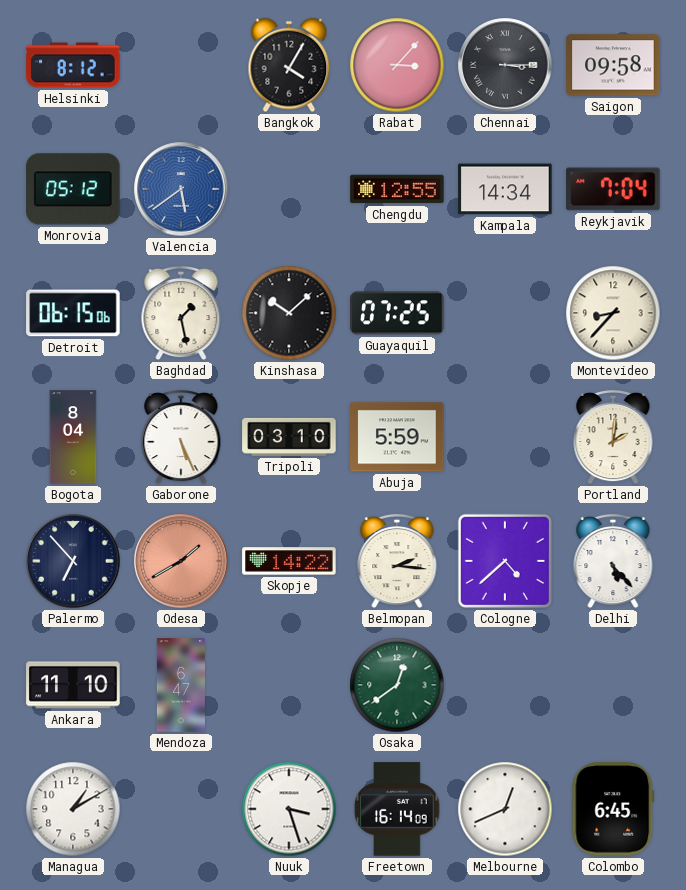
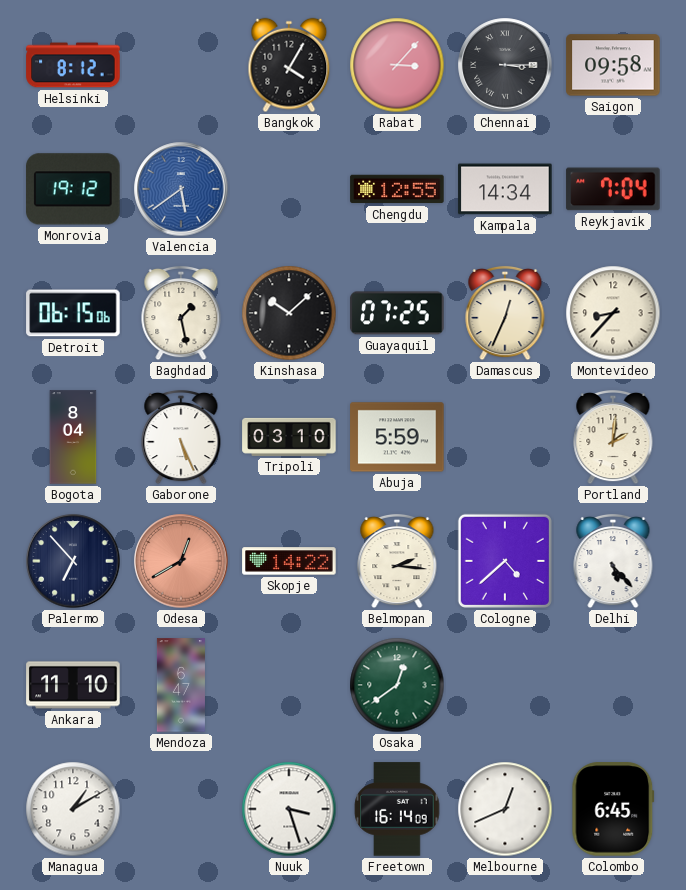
Monrovia: 05:12 -> 19:12
Damascus: none -> 12:34
Odesa: 1:40 -> 12:40
